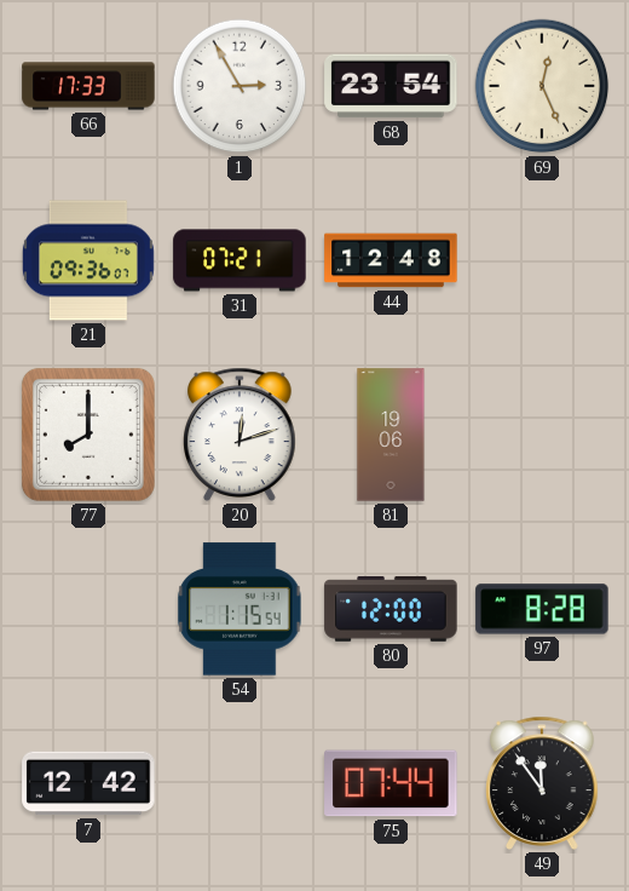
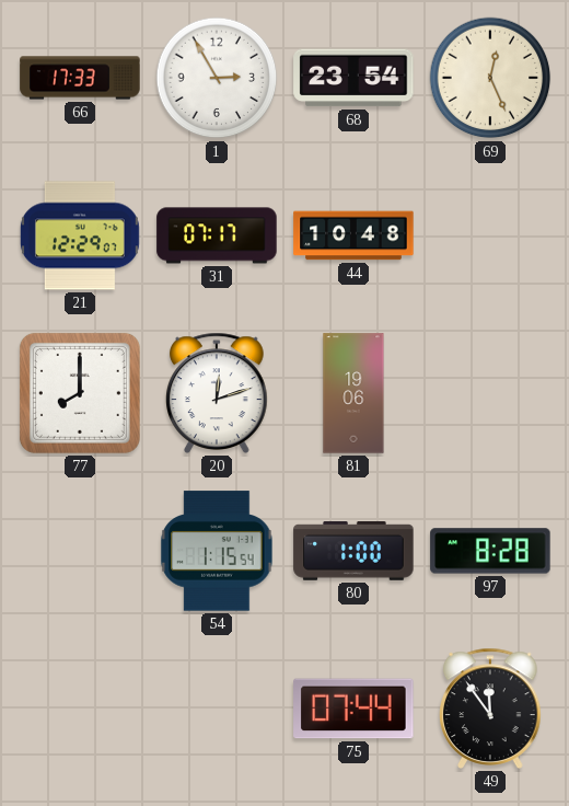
21: 09:36 -> 12:29
31: 07:21 -> 07:17
44: 12:48 -> 10:48
80: 12:00 -> 1:00
7: 12:42 -> none
